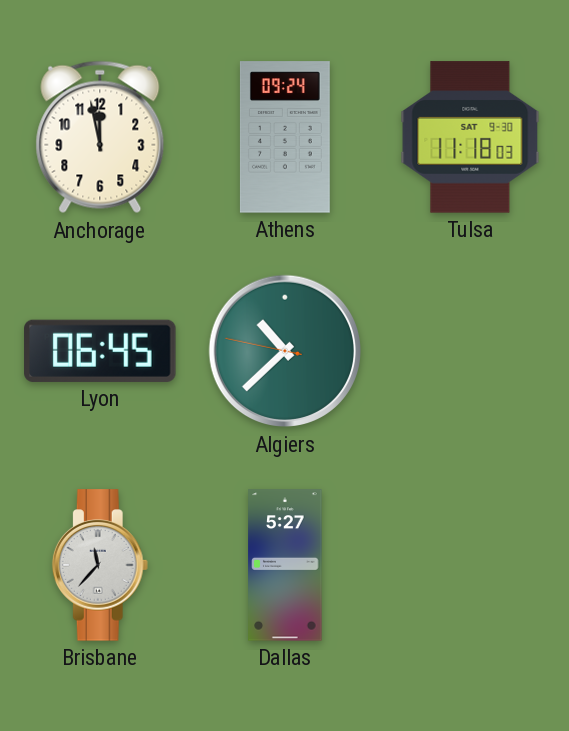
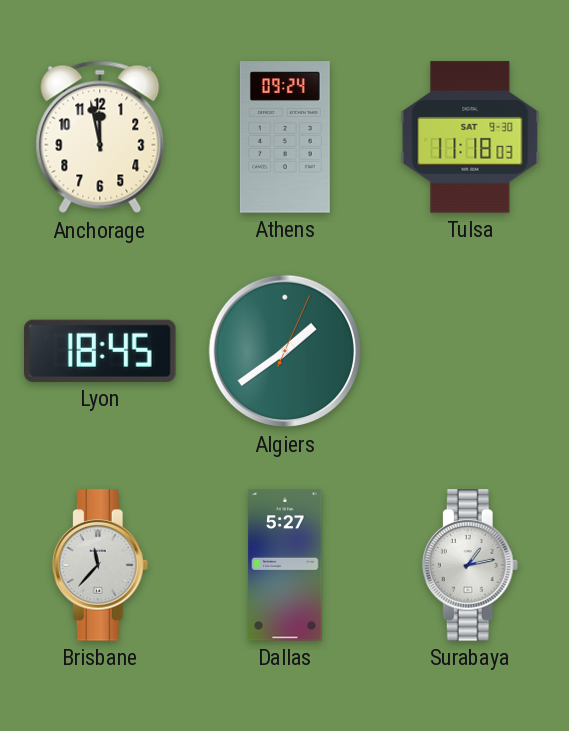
Lyon: 06:45 -> 18:45
Algiers: 10:37 -> 1:39
Surabaya: none -> 1:13
